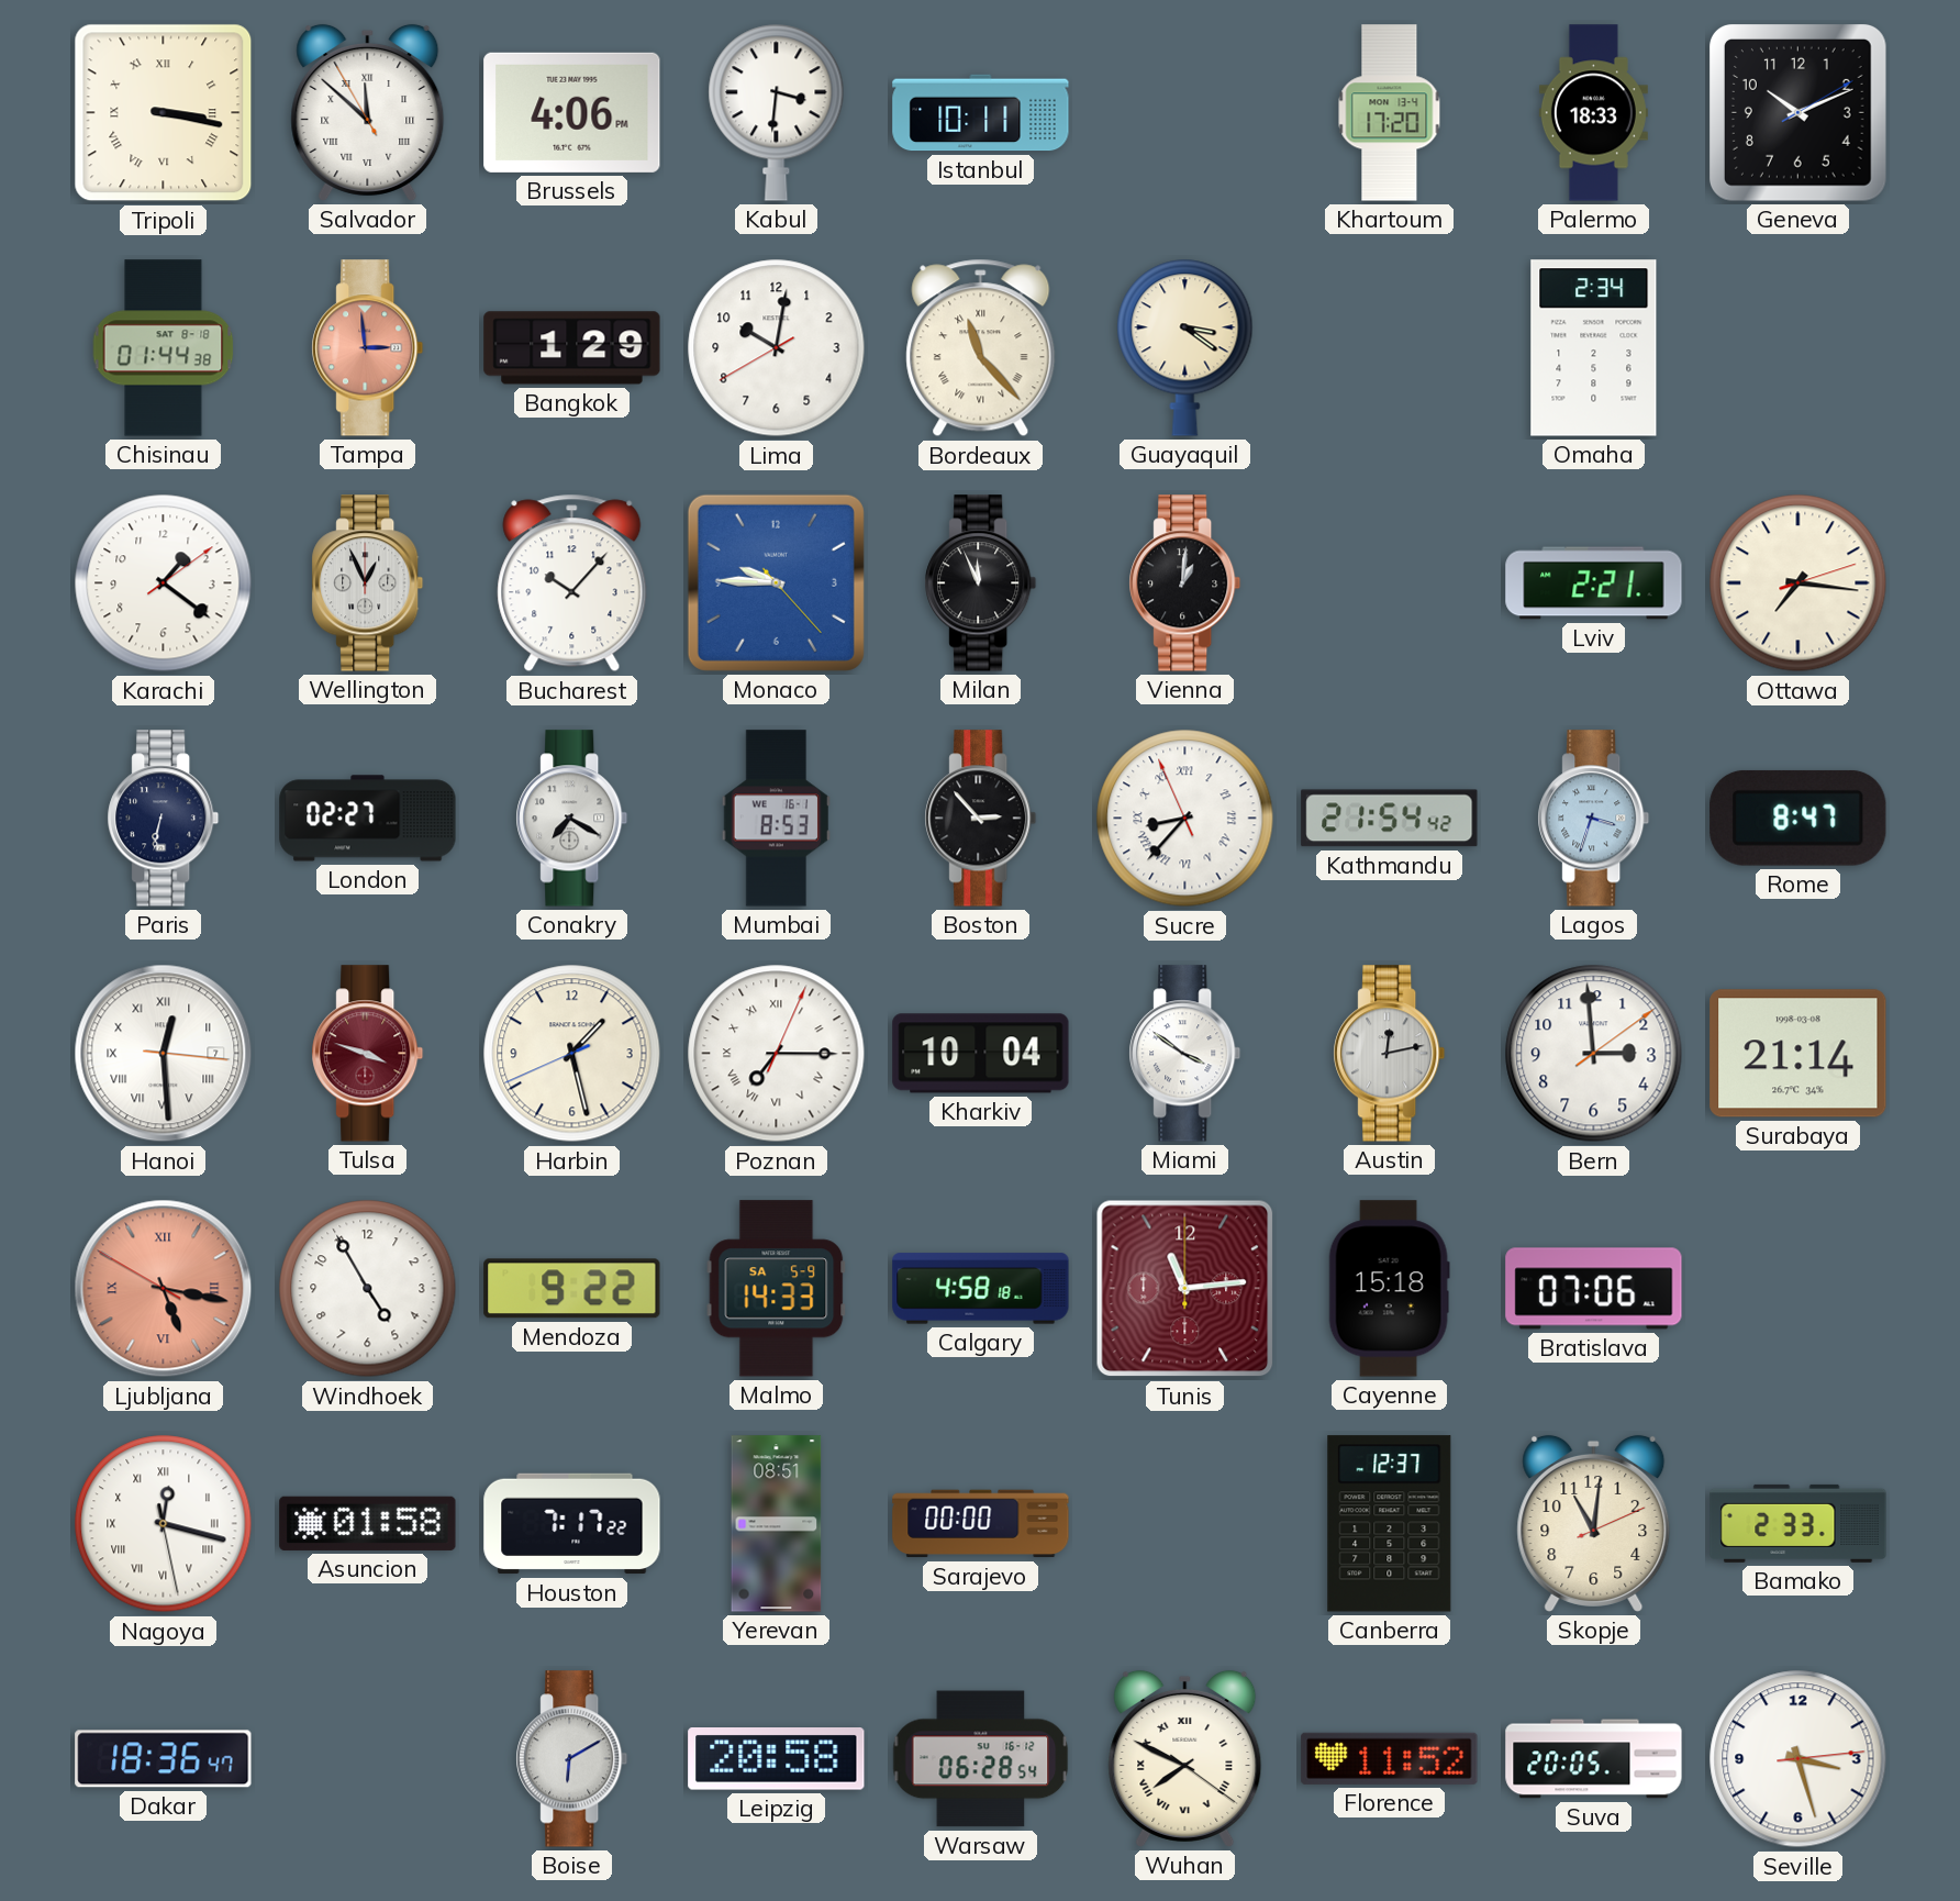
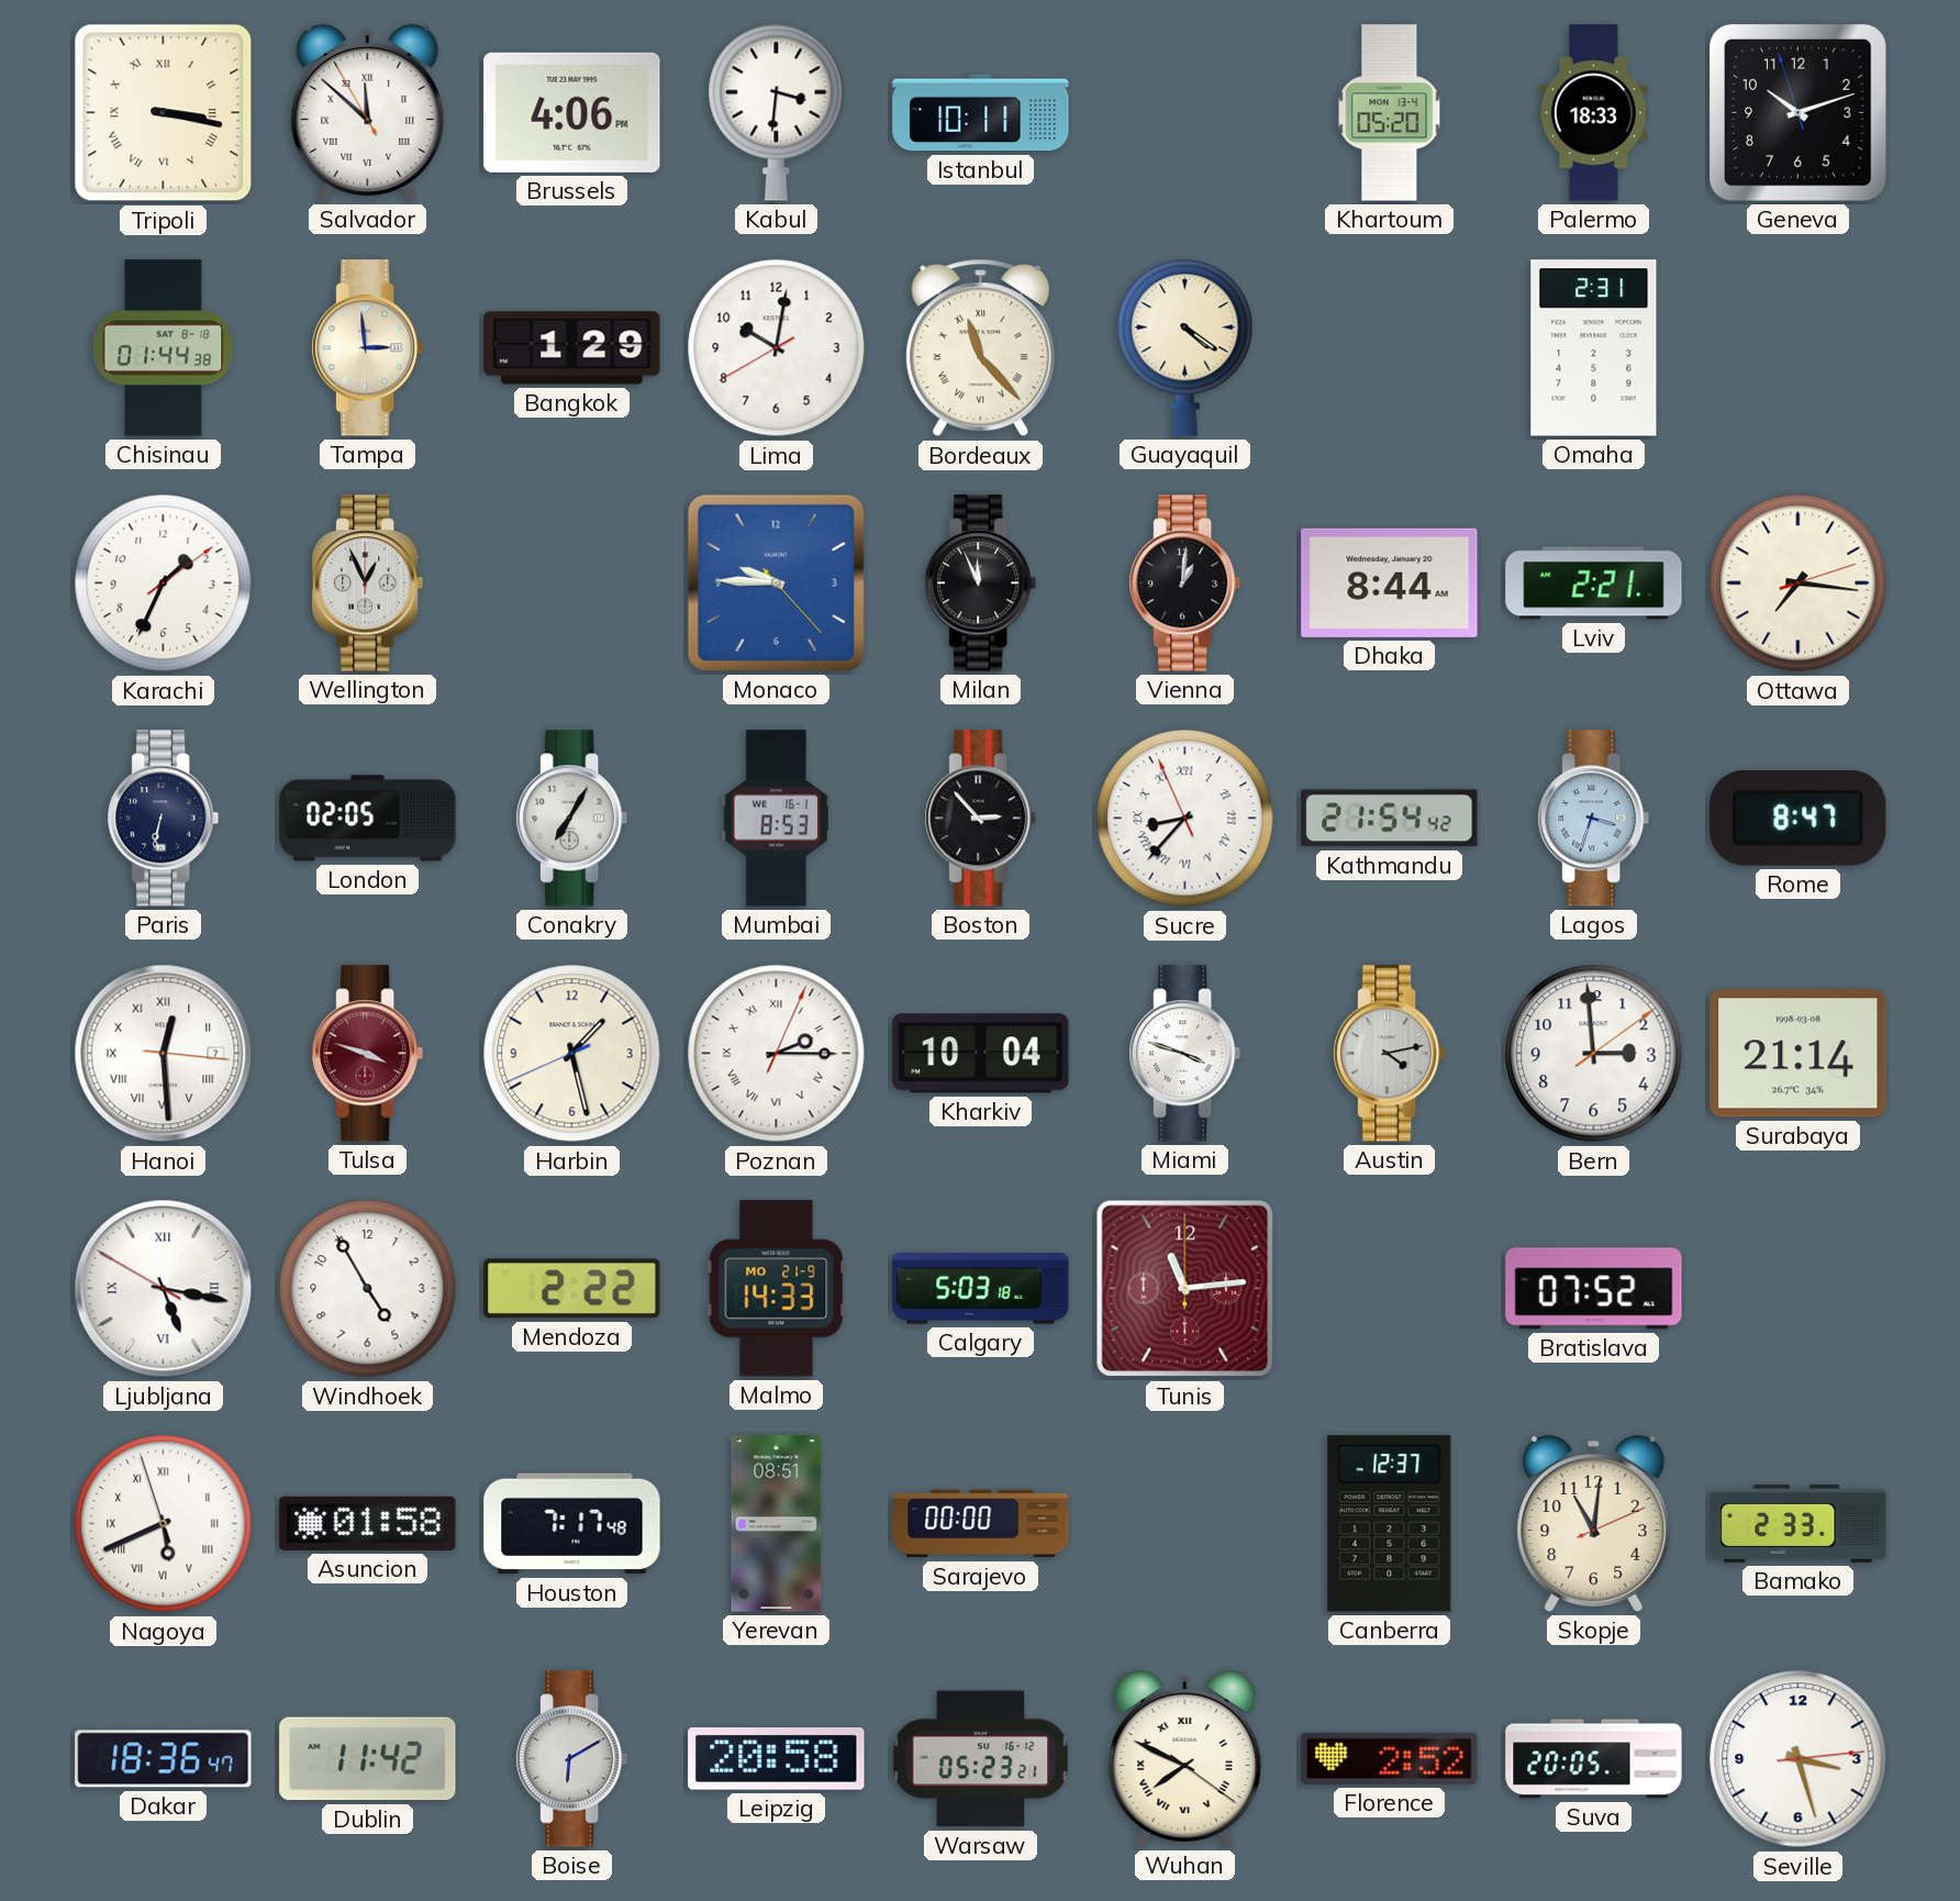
Khartoum: 17:20 -> 05:20
Geneva: 10:11:10 -> 10:11:57
Tampa dial: salmon -> cream
Guayaquil: 3:21 -> 4:21
Omaha: 2:34 -> 2:31
Karachi: 1:21 -> 1:34
Bucharest: 10:07 -> none
Dhaka: none -> 8:44
London: 02:27 -> 02:05
Conakry: 7:20 -> 7:05
Poznan: 7:15 -> 2:15
Miami: 3:51 -> 3:48
Austin: 12:13 -> 4:13
Ljubljana dial: salmon -> white
Mendoza: 9:22 -> 2:22
Malmo date: SA 5-9 -> MO 21-9
Calgary: 4:58 -> 5:03
Cayenne: 15:18 -> none
Bratislava: 07:06 -> 07:52
Nagoya: 12:17 -> 5:40
Houston: 7:17:22 -> 7:17:48
Dublin: none -> 11:42
Warsaw: 06:28 -> 05:23
Florence: 11:52 -> 2:52
